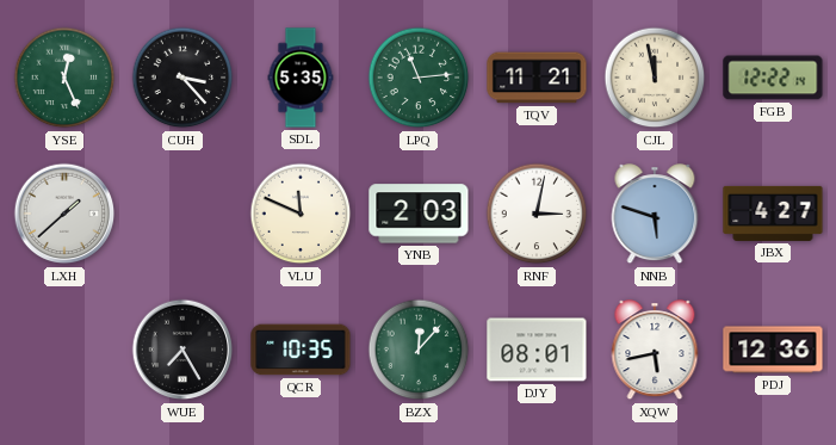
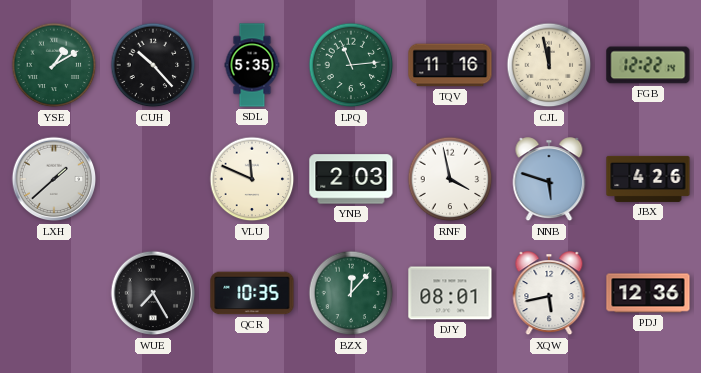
YSE: 12:26 -> 1:10
CUH: 3:23 -> 10:23
TQV: 11:21 -> 11:16
RNF: 3:02 -> 3:58
JBX: 4:27 -> 4:26
